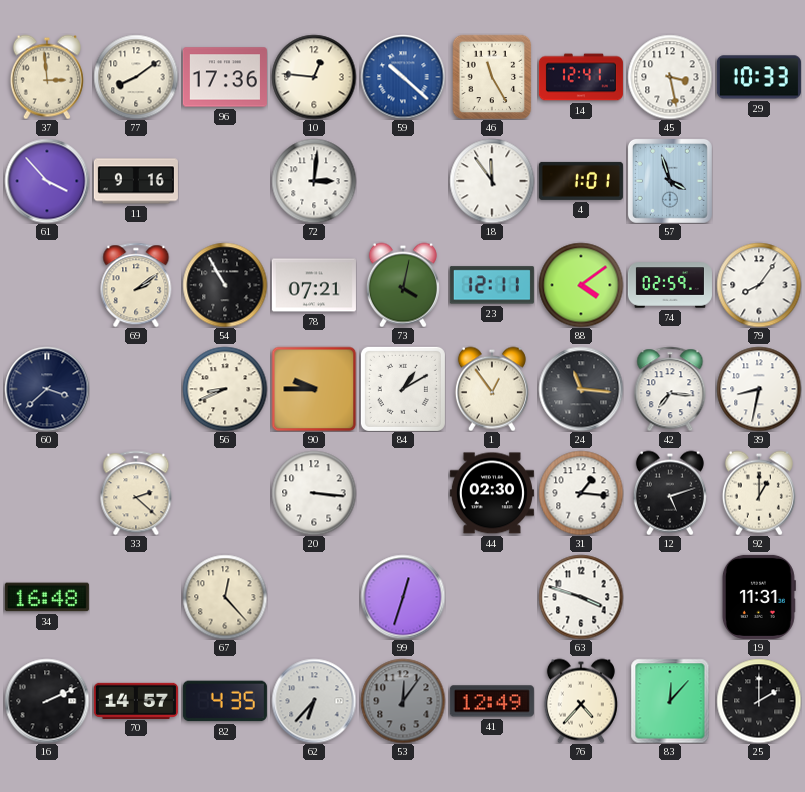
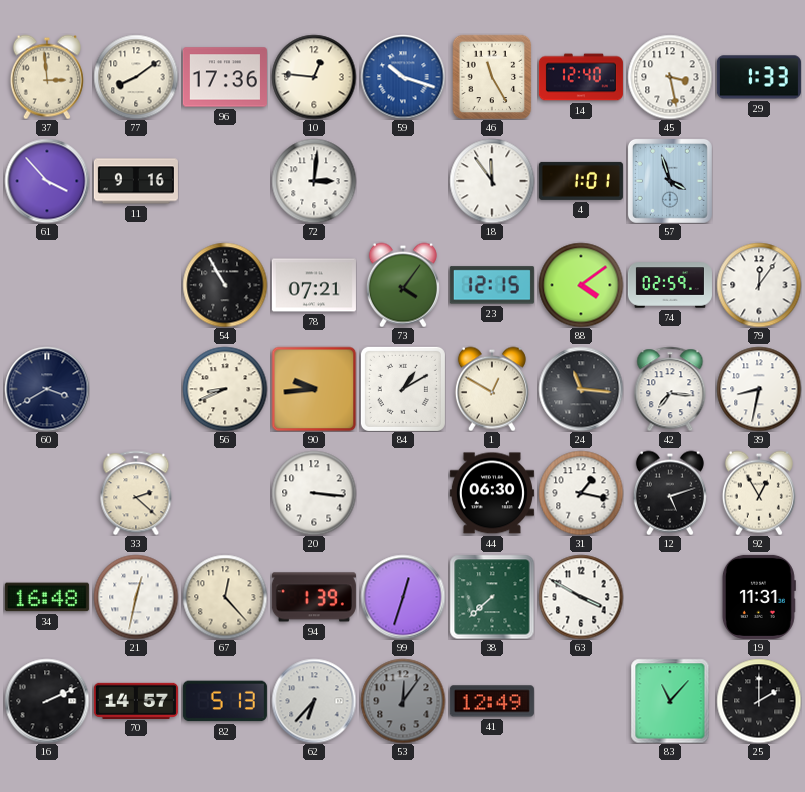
59: 10:22 -> 10:18
14: 12:41 -> 12:40
29: 10:33 -> 1:33
69: 2:09 -> none
73: 4:02 -> 4:06
23: 12:11 -> 12:15
79: 8:06 -> 12:06
60: 3:38 -> 3:40
90: 9:45 -> 9:44
1: 12:54 -> 12:50
44: 02:30 -> 06:30
31: 1:16 -> 1:17
92: 1:00 -> 12:55
21: none -> 12:32
94: none -> 1:39
38: none -> 7:38
63: 3:48 -> 3:50
82: 4:35 -> 5:13
76: 4:37 -> none
83: 12:07 -> 11:07
